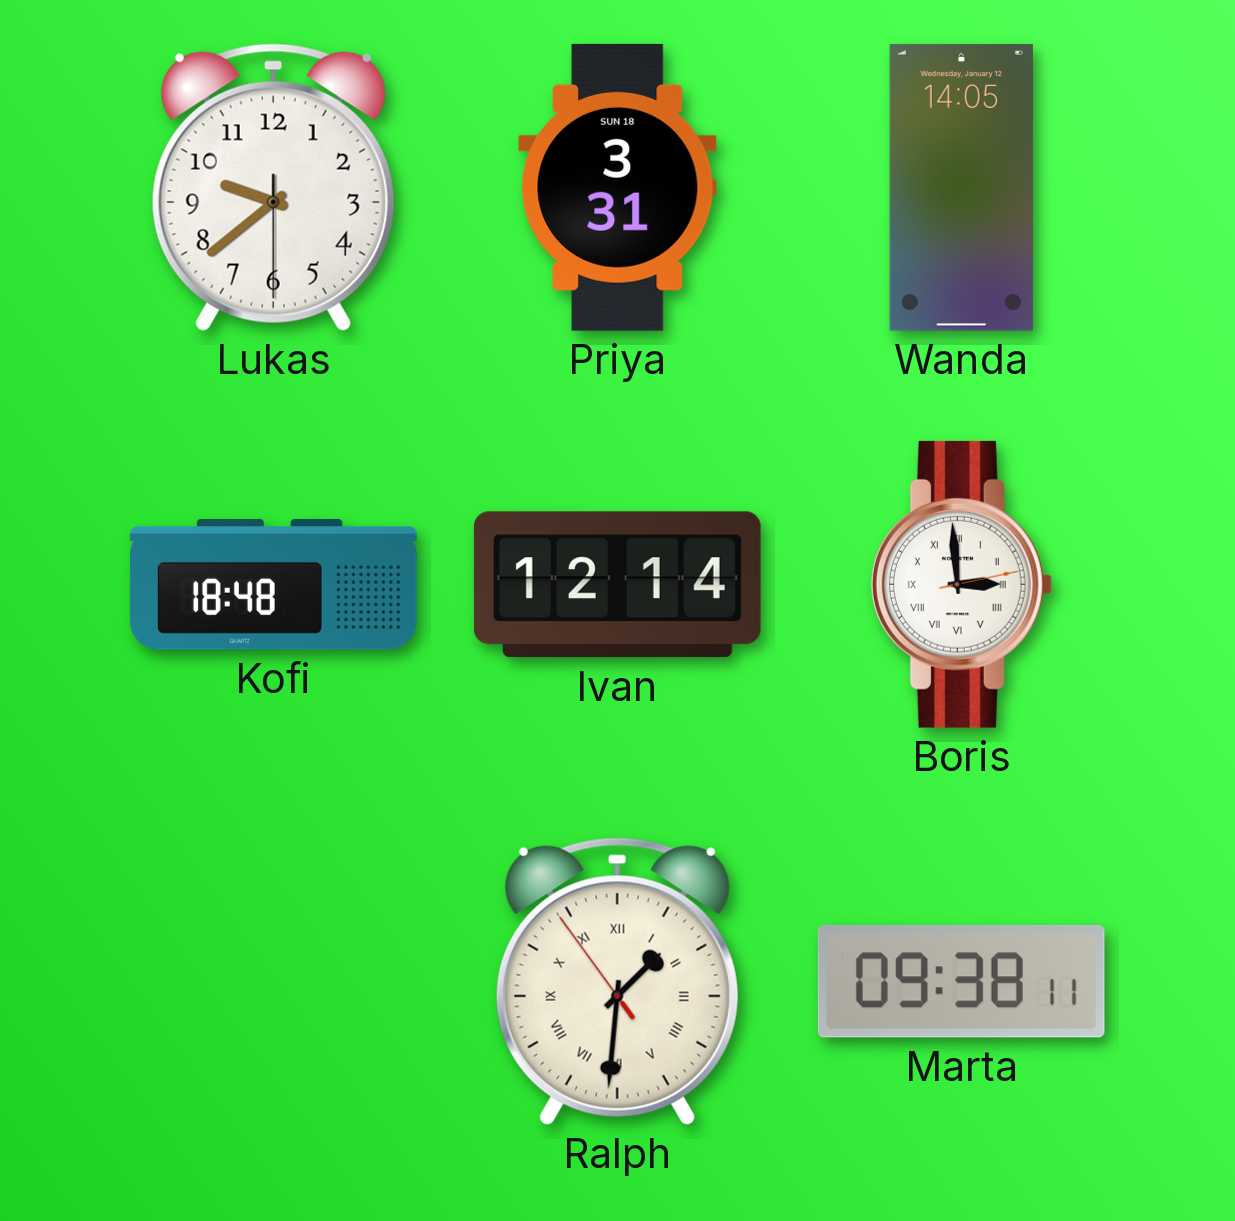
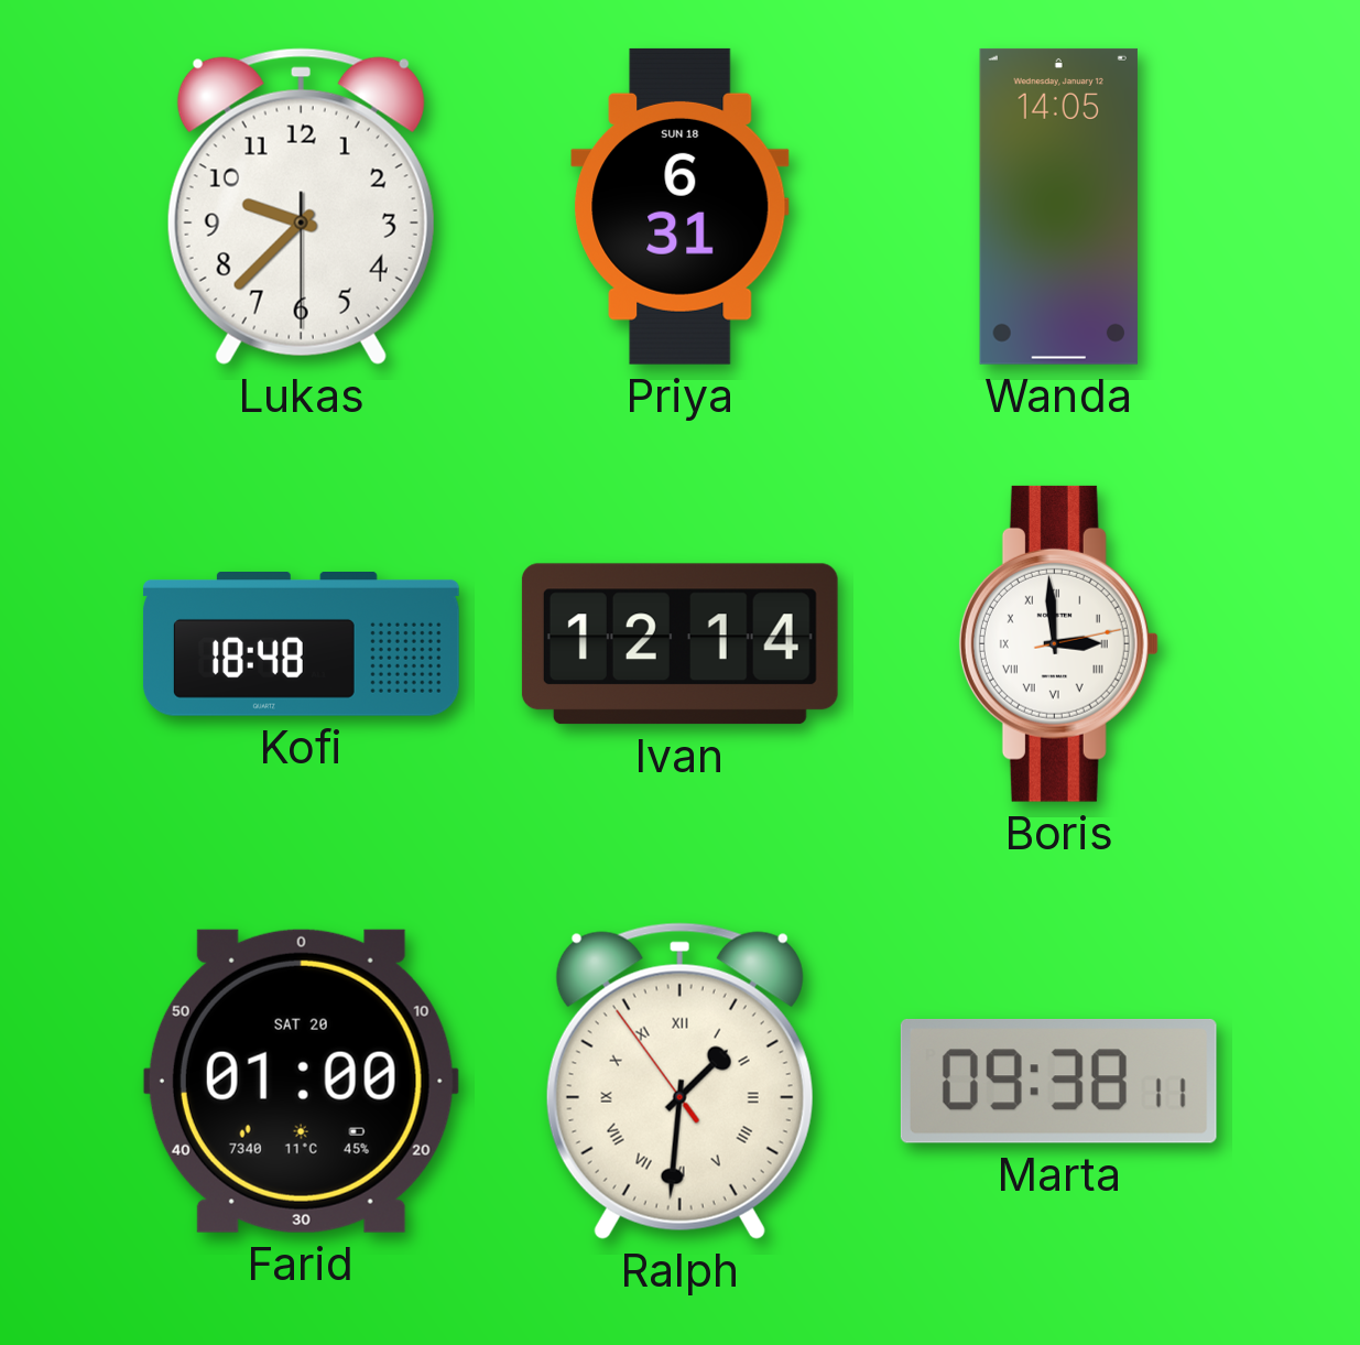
Lukas: 9:38 -> 9:37
Priya: 3:31 -> 6:31
Farid: none -> 01:00
